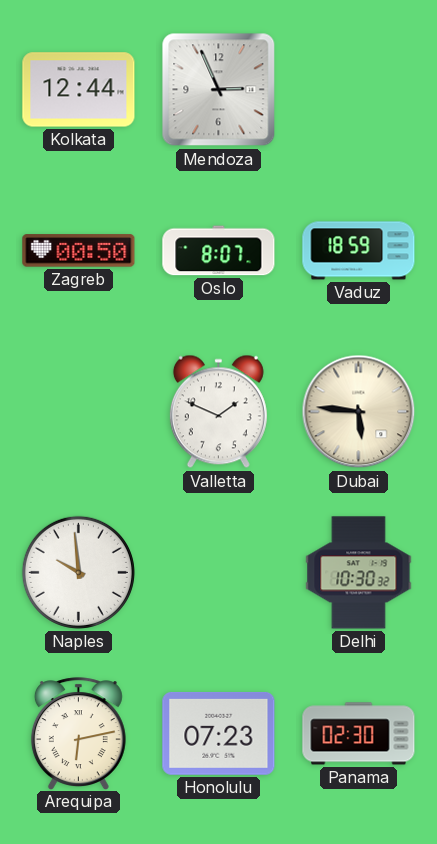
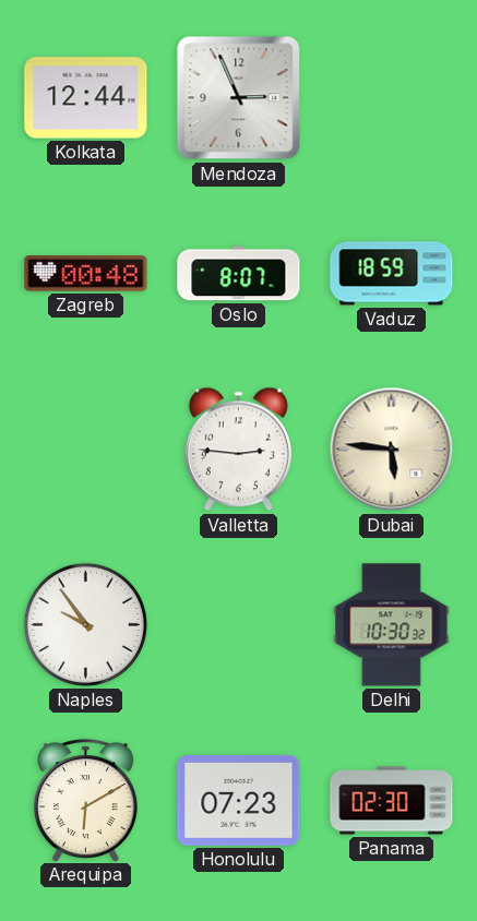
Zagreb: 00:50 -> 00:48
Valletta: 1:49 -> 2:46
Naples: 9:59 -> 9:54
Arequipa: 6:13 -> 6:10
